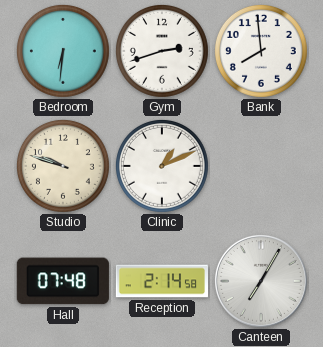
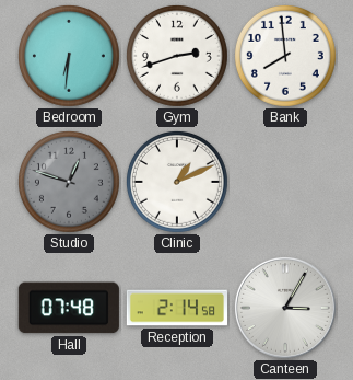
Studio: 9:48 -> 12:48
Studio dial: cream -> grey
Canteen: 7:05 -> 3:05
